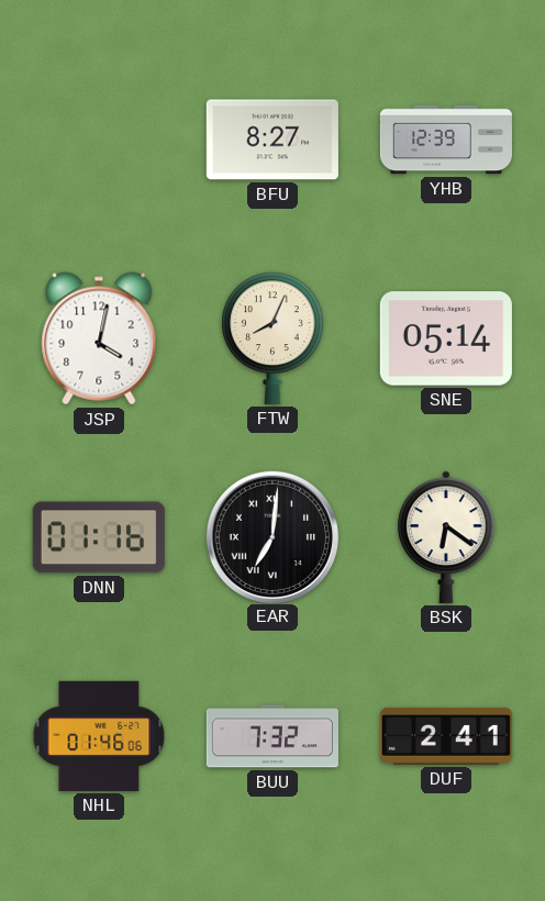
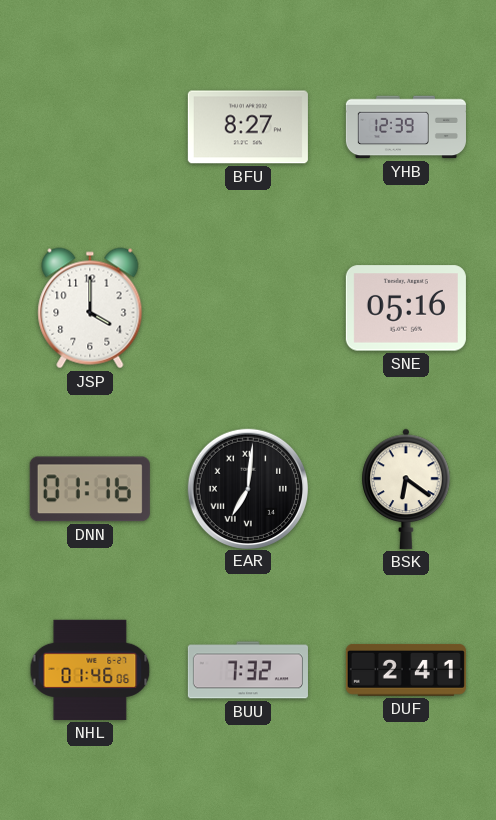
JSP: 4:02 -> 4:00
FTW: 8:04 -> none
SNE: 05:14 -> 05:16
